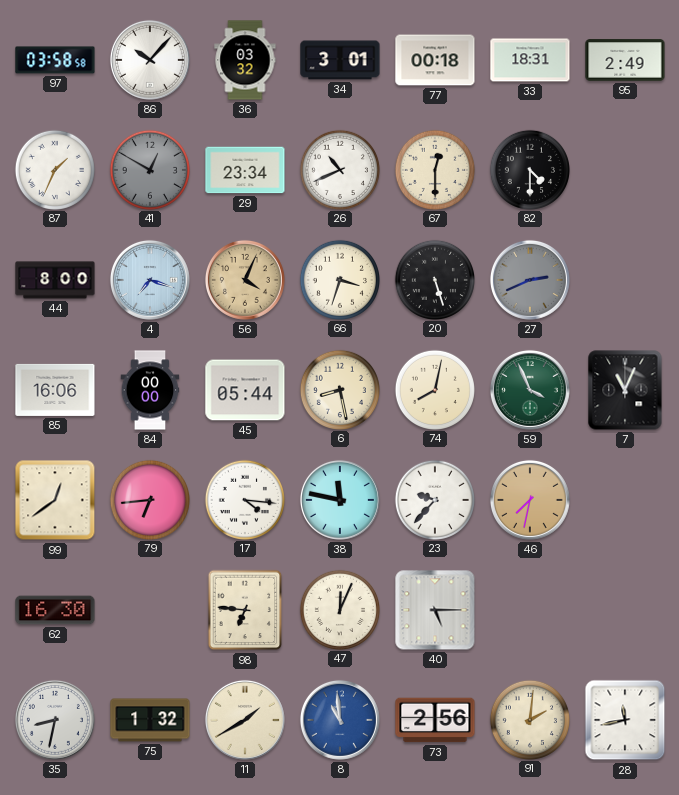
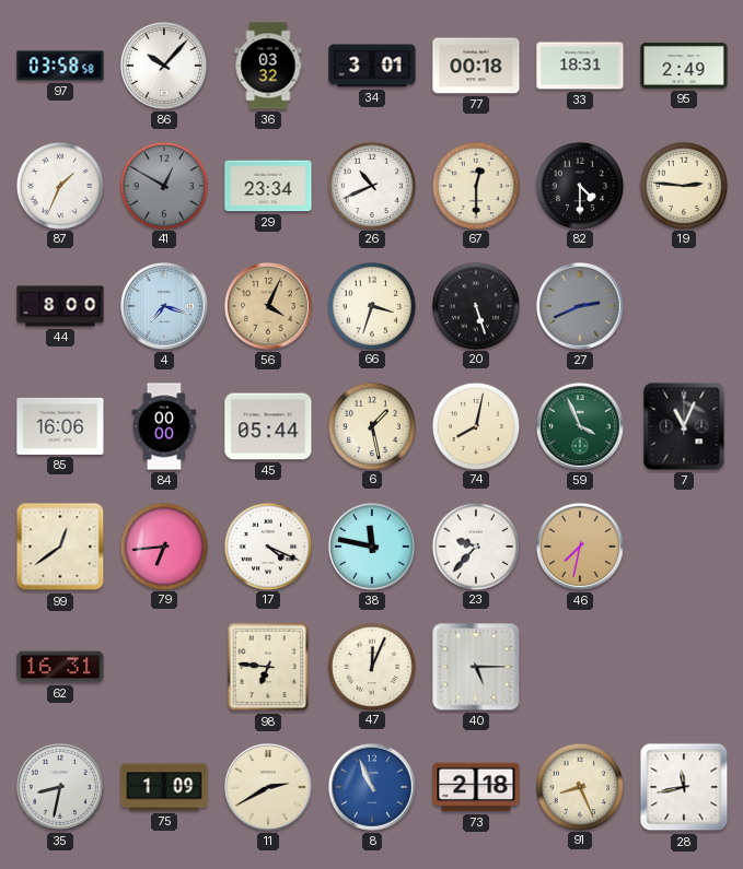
19: none -> 2:46
6: 8:28 -> 1:28
17: 4:16 -> 4:19
62: 16:30 -> 16:31
75: 1:32 -> 1:09
11: 1:40 -> 2:40
8: 10:59 -> 10:56
73: 2:56 -> 2:18
91: 2:01 -> 8:26
